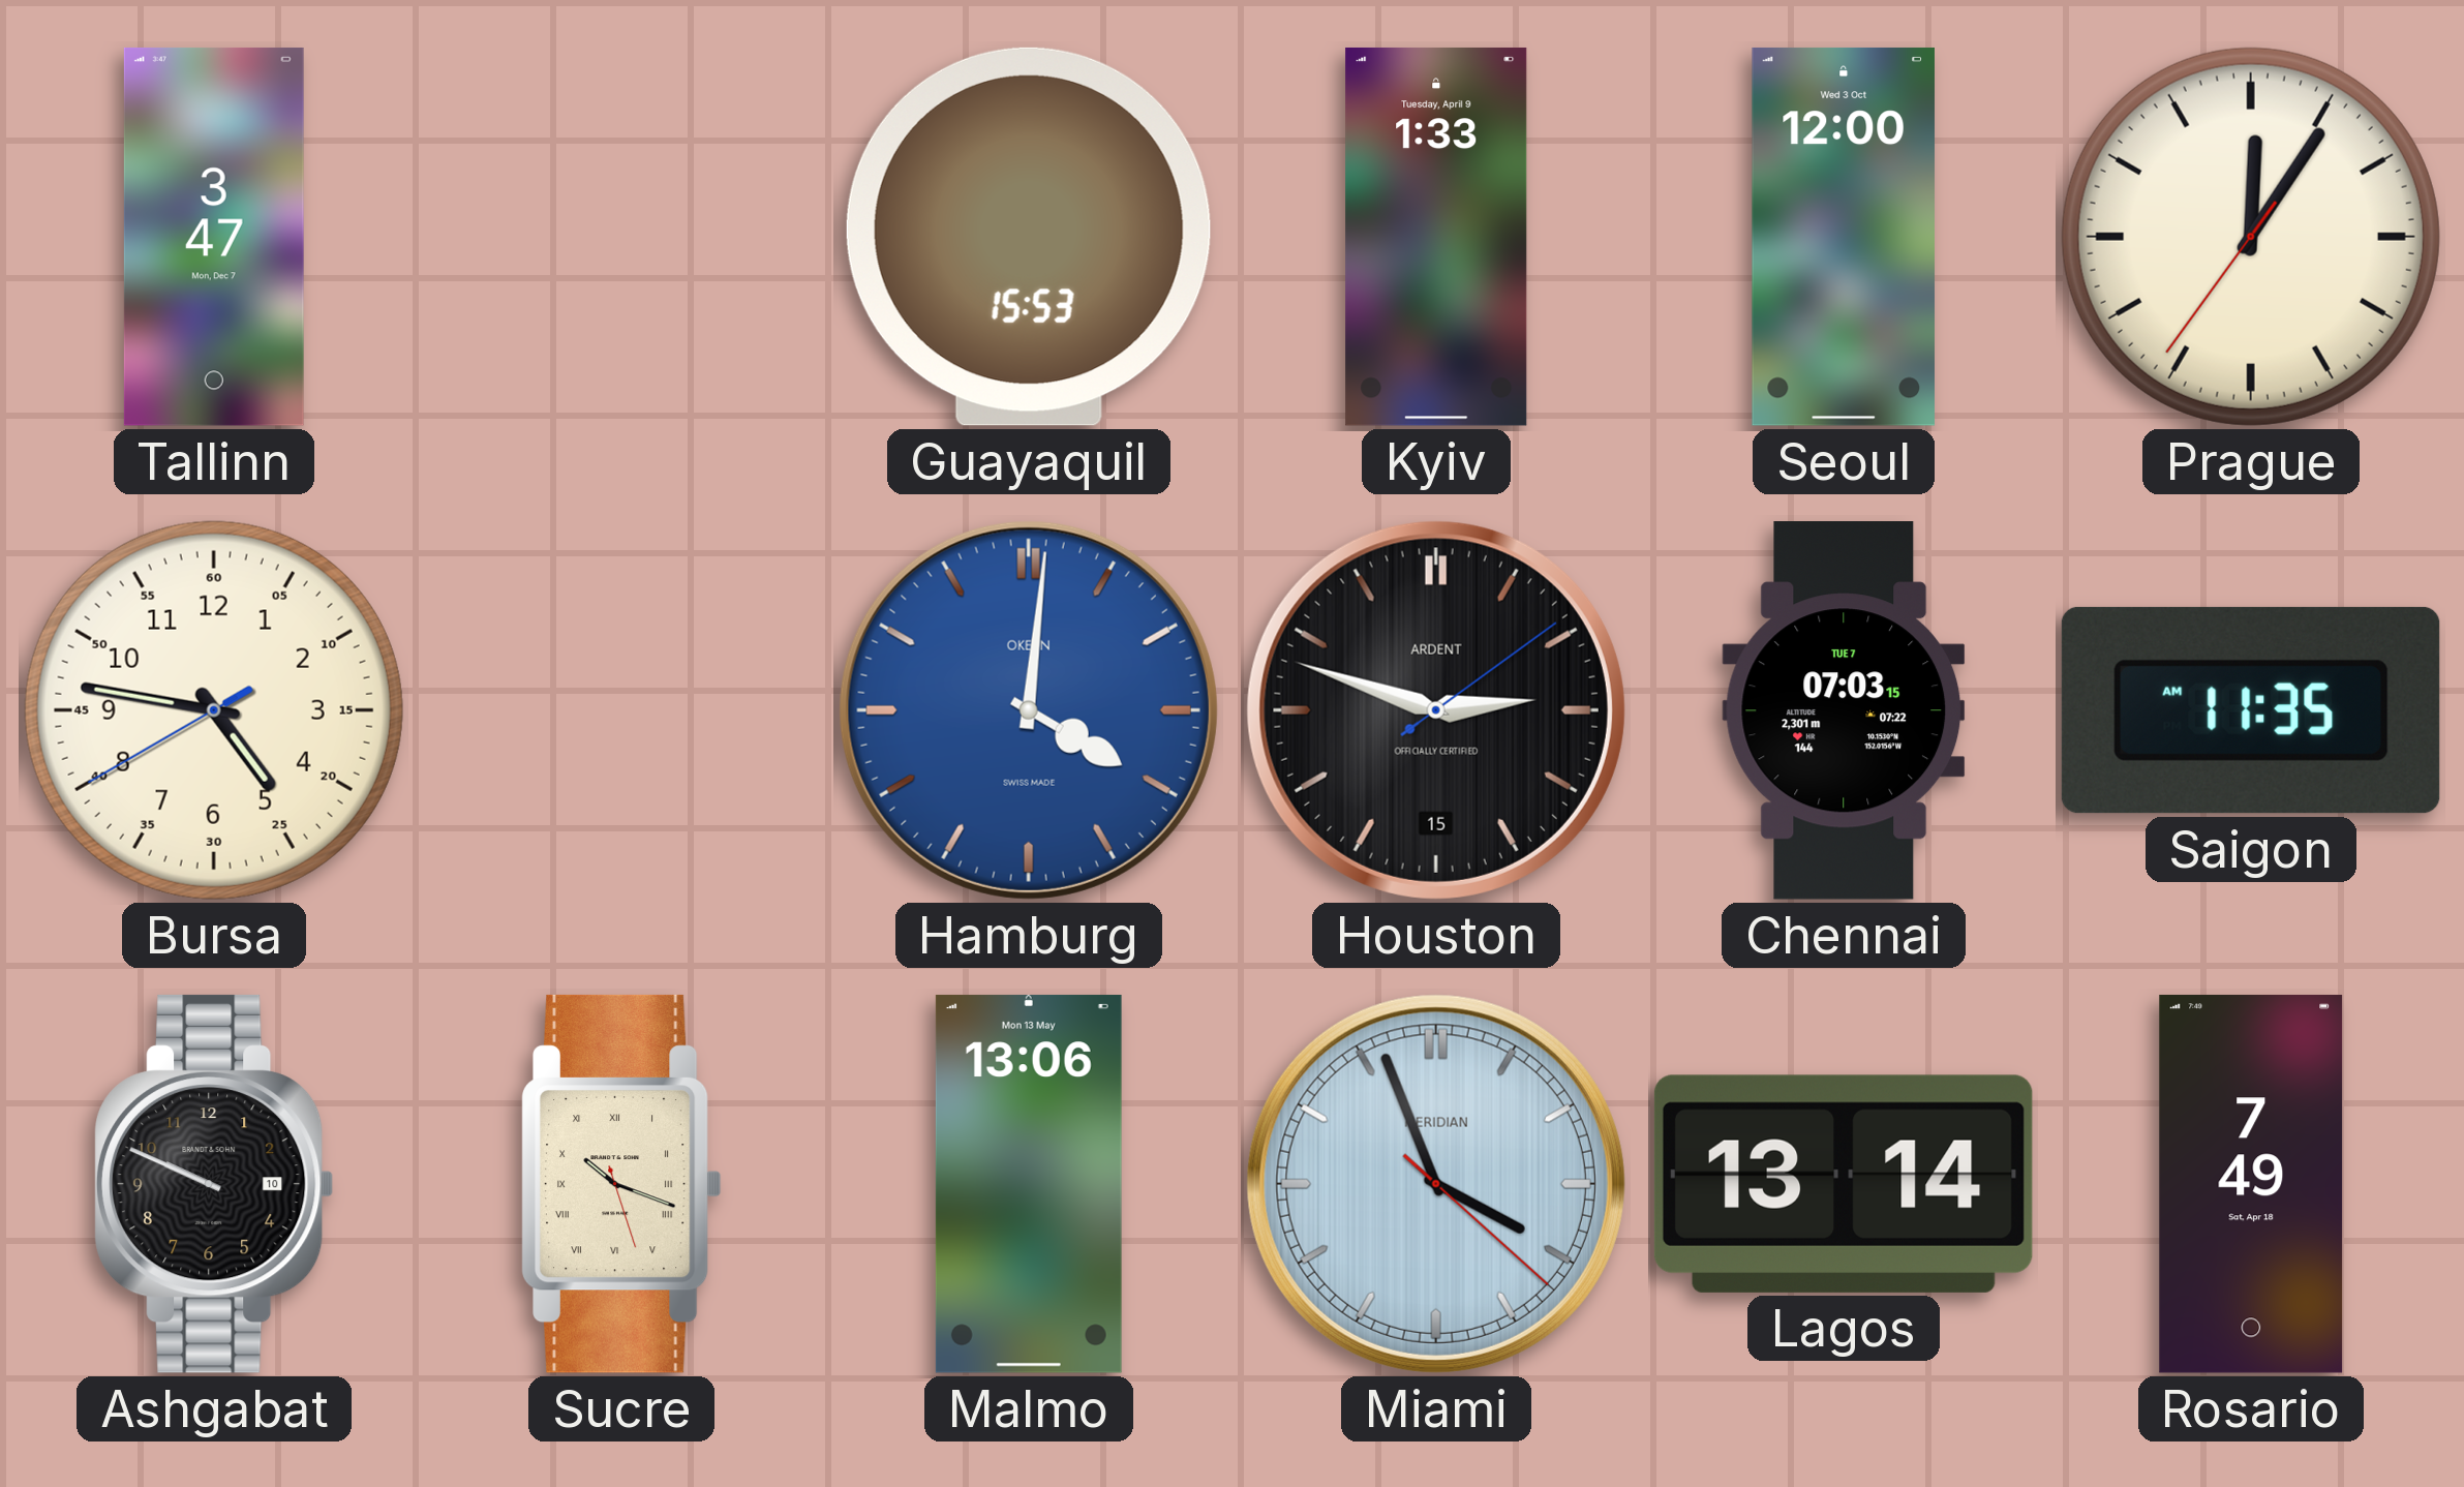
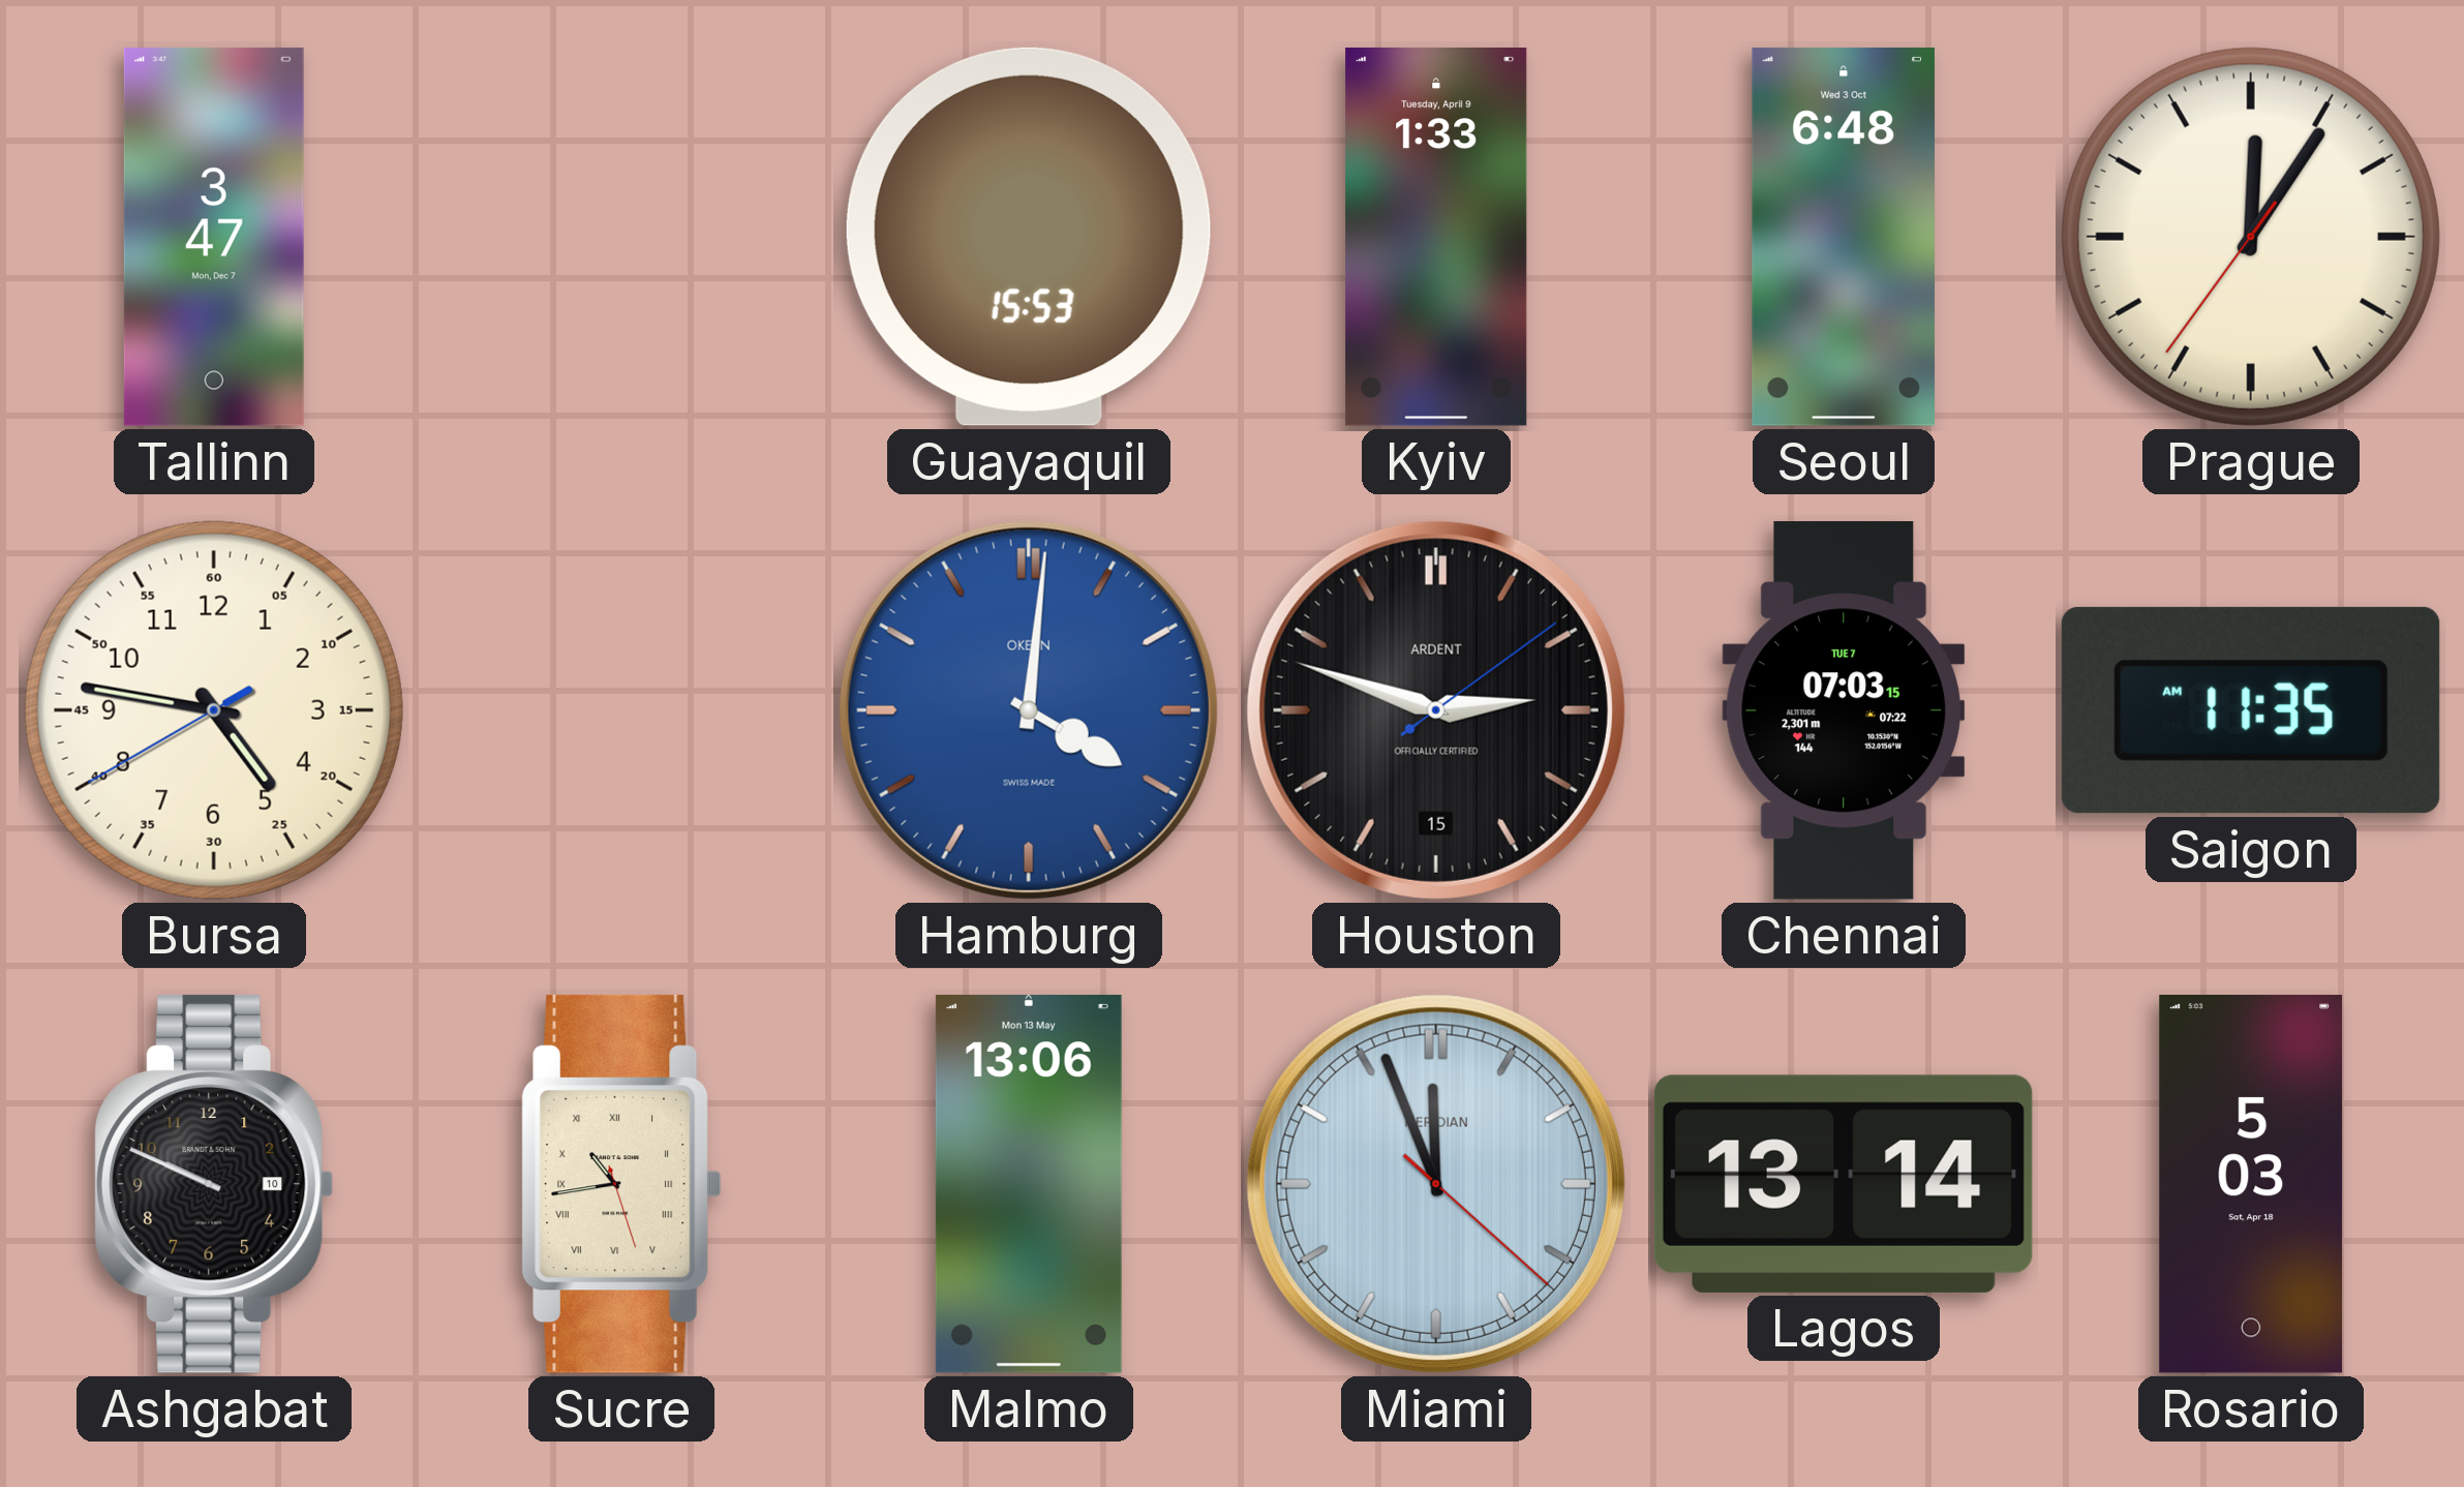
Seoul: 12:00 -> 6:48
Sucre: 10:18 -> 10:43
Miami: 3:56 -> 11:56
Rosario: 7:49 -> 5:03
